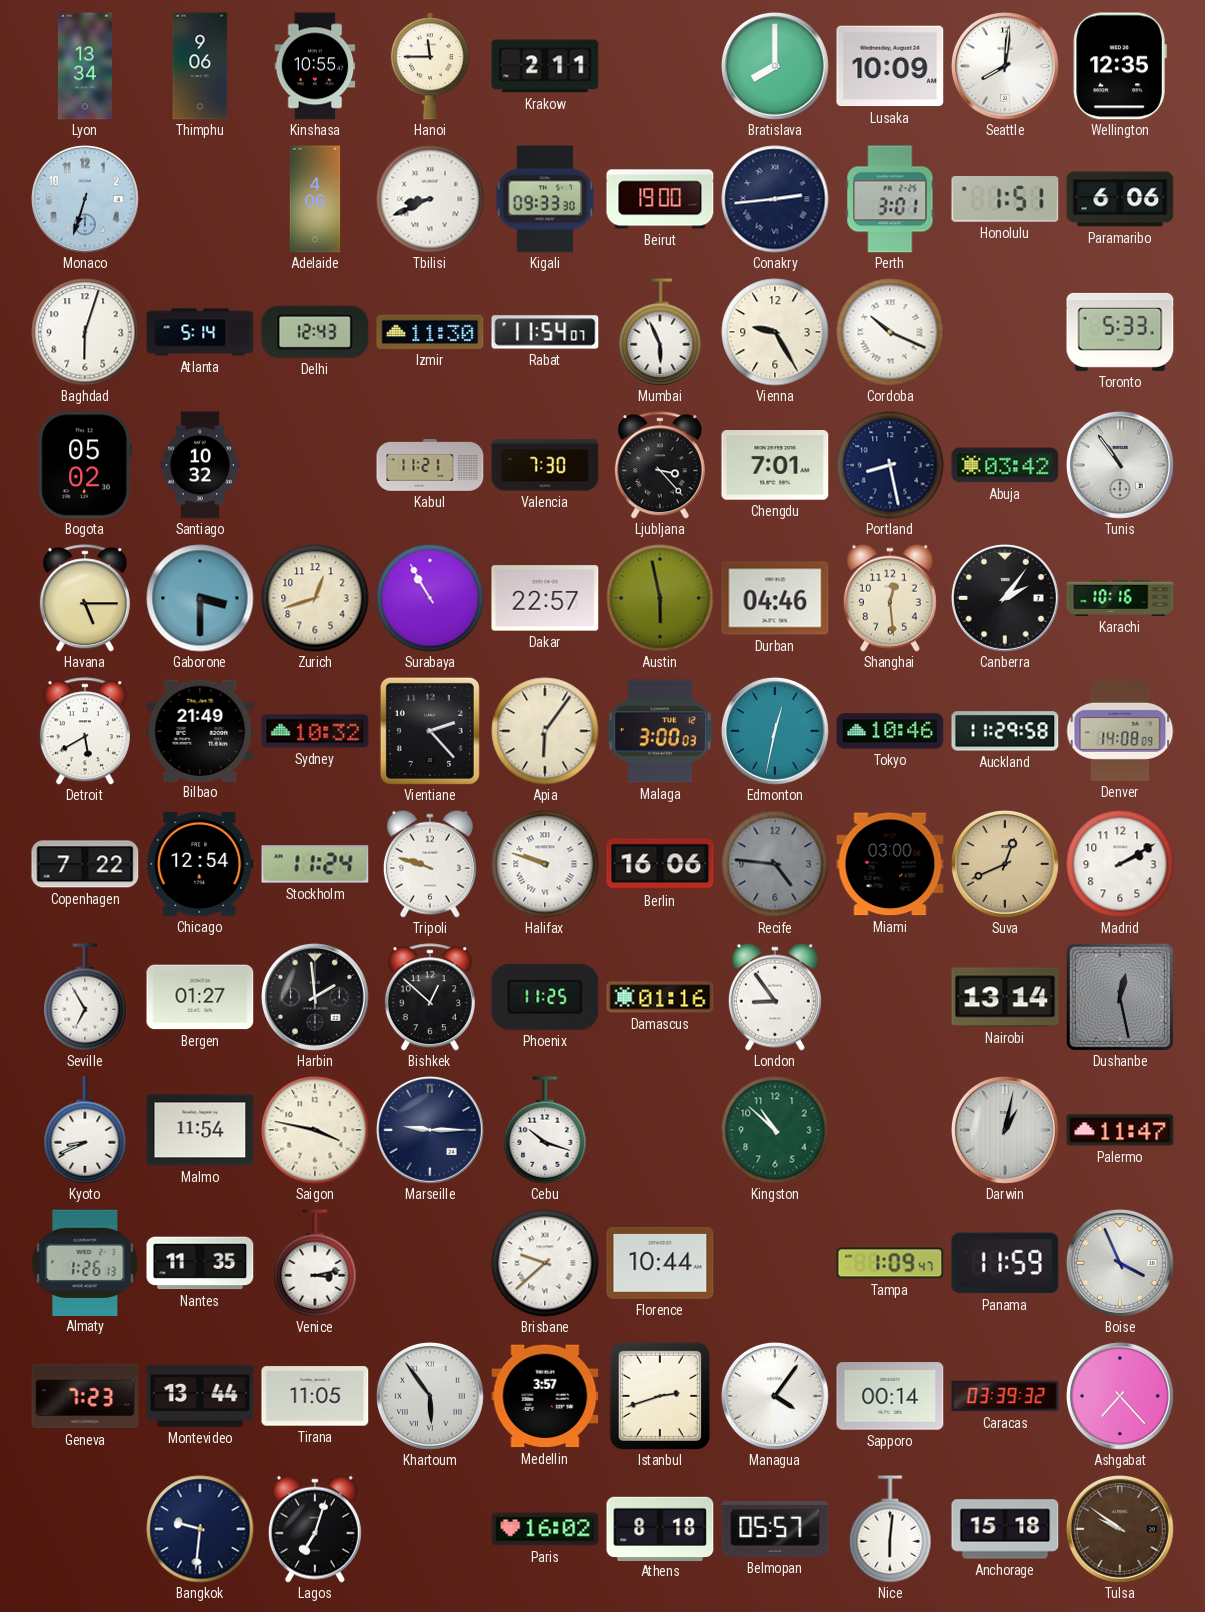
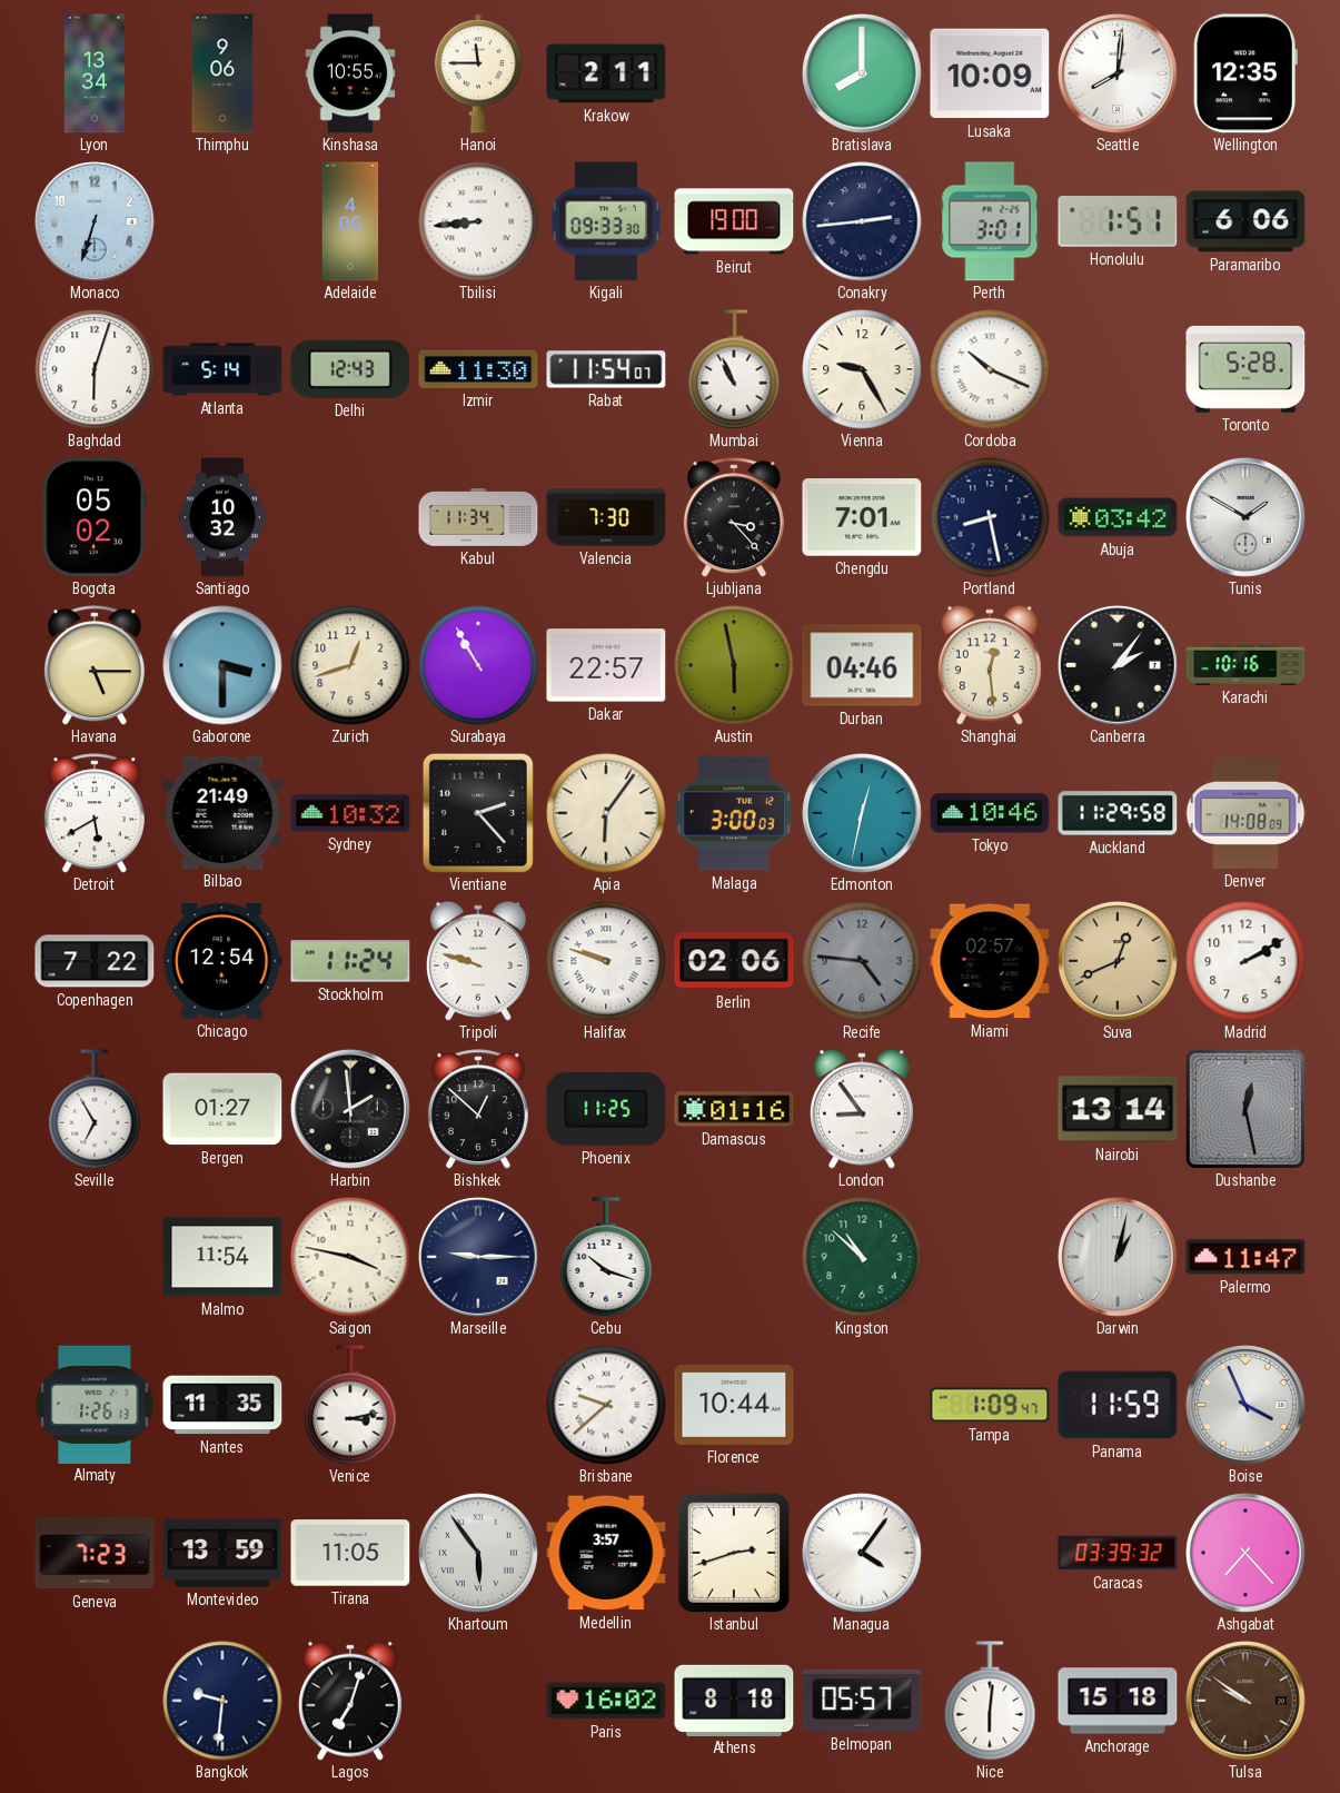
Tbilisi: 8:41 -> 8:44
Mumbai: 5:56 -> 10:56
Toronto: 5:33 -> 5:28
Kabul: 11:21 -> 11:34
Tunis: 10:54 -> 1:50
Berlin: 16:06 -> 02:06
Miami: 03:00 -> 02:57
Kyoto: 8:41 -> none
Montevideo: 13:44 -> 13:59
Sapporo: 00:14 -> none
